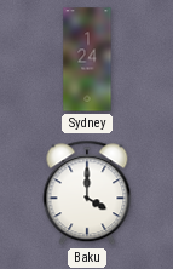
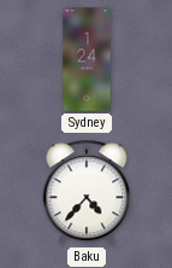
Baku: 4:00 -> 4:37
